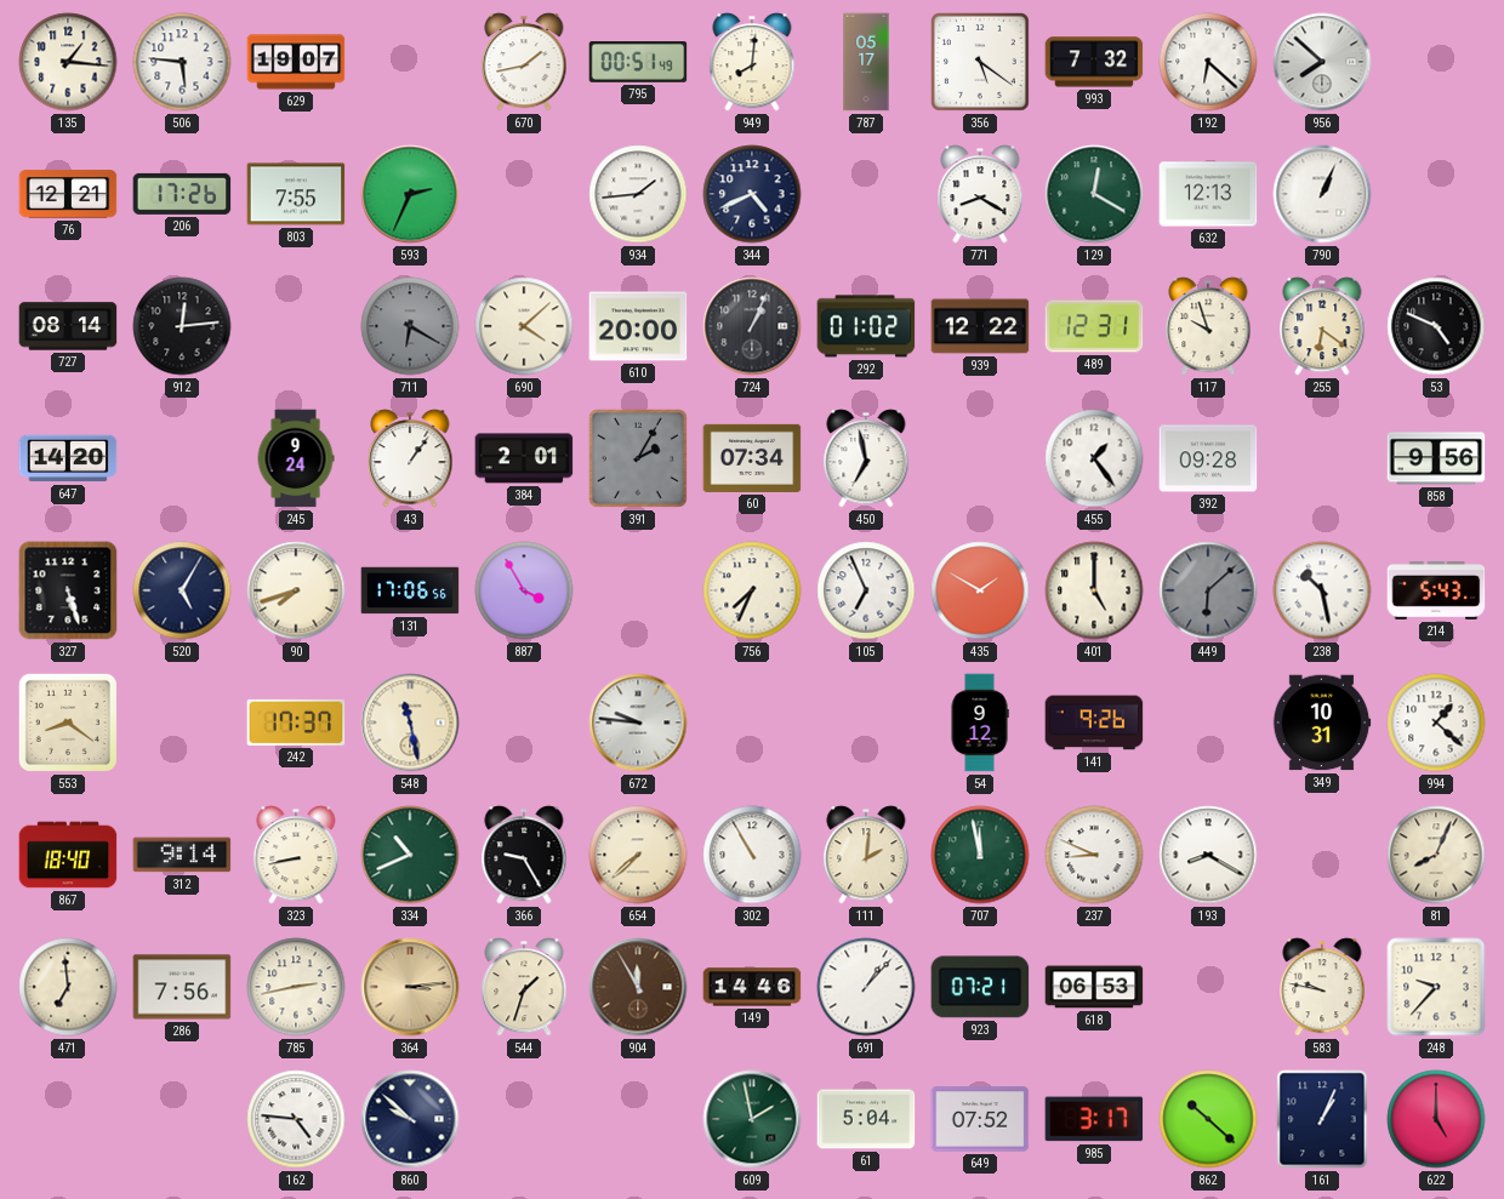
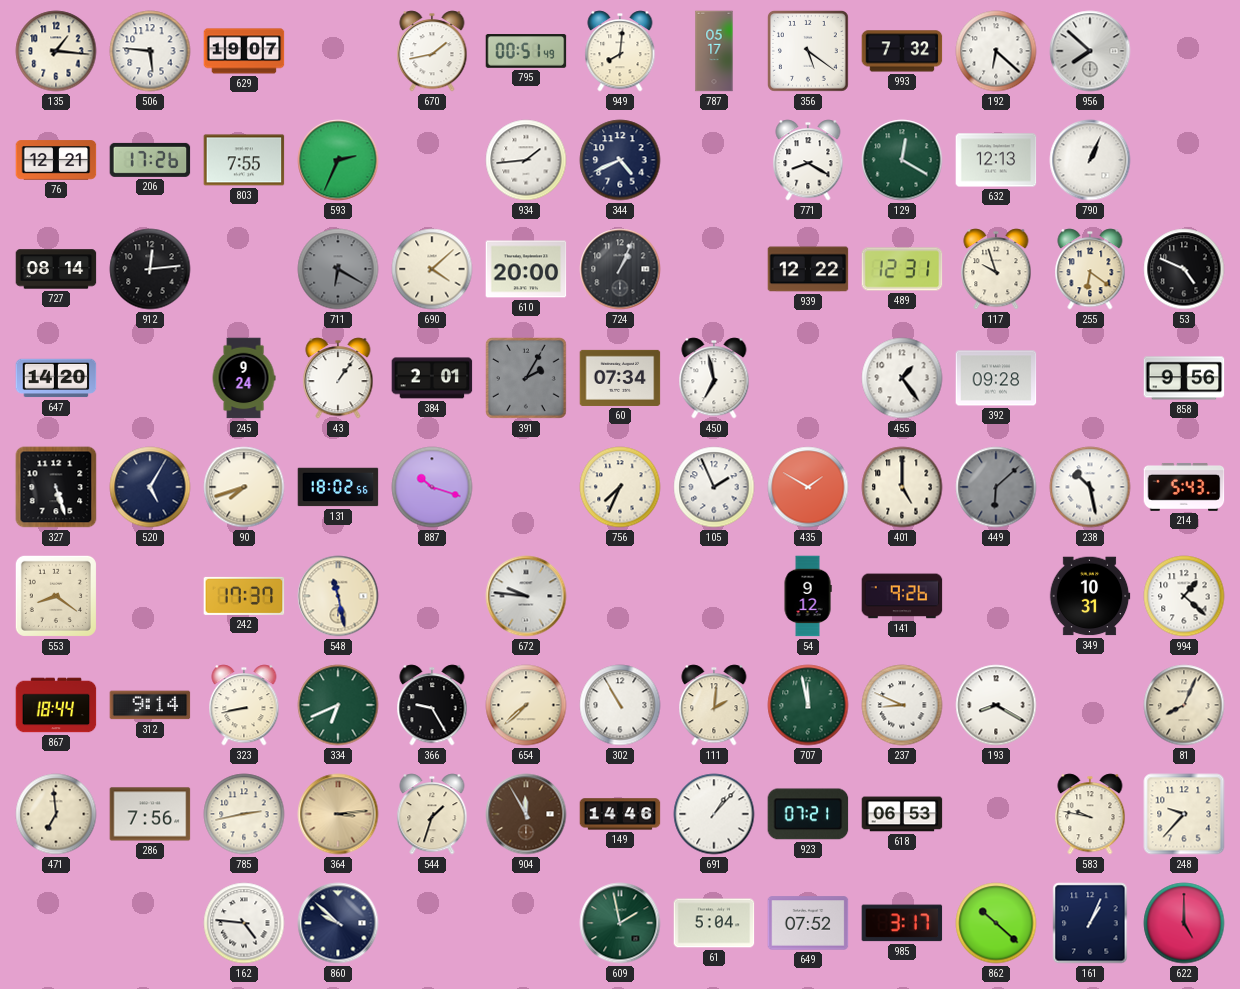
292: 01:02 -> none
131: 17:06 -> 18:02
887: 3:55 -> 10:18
105: 6:56 -> 1:56
867: 18:40 -> 18:44
334: 10:41 -> 6:41
